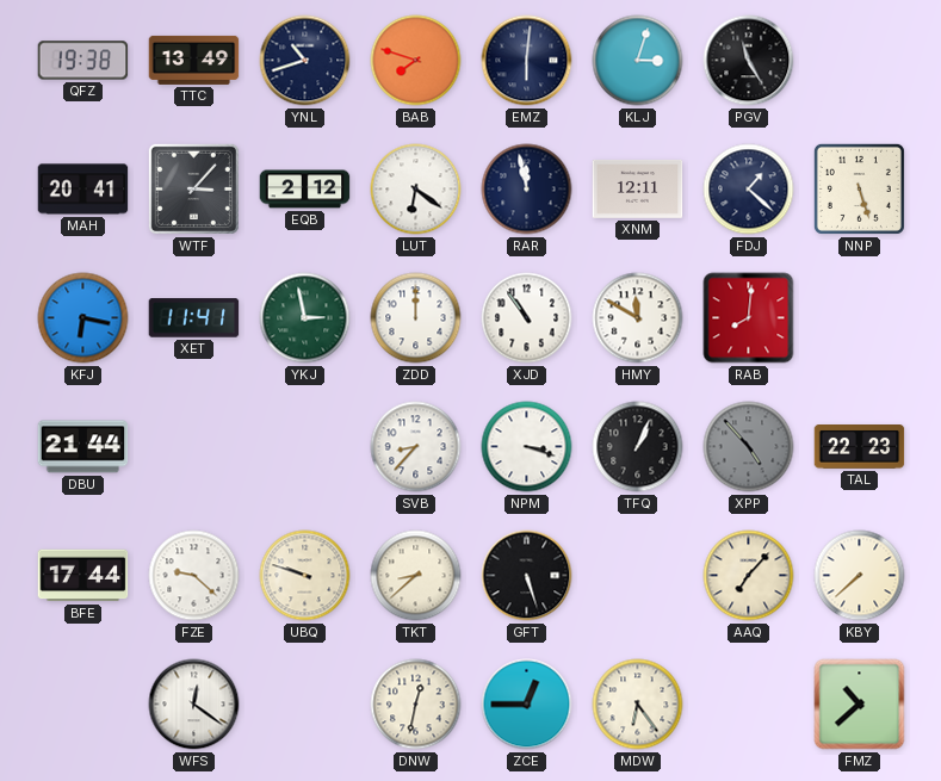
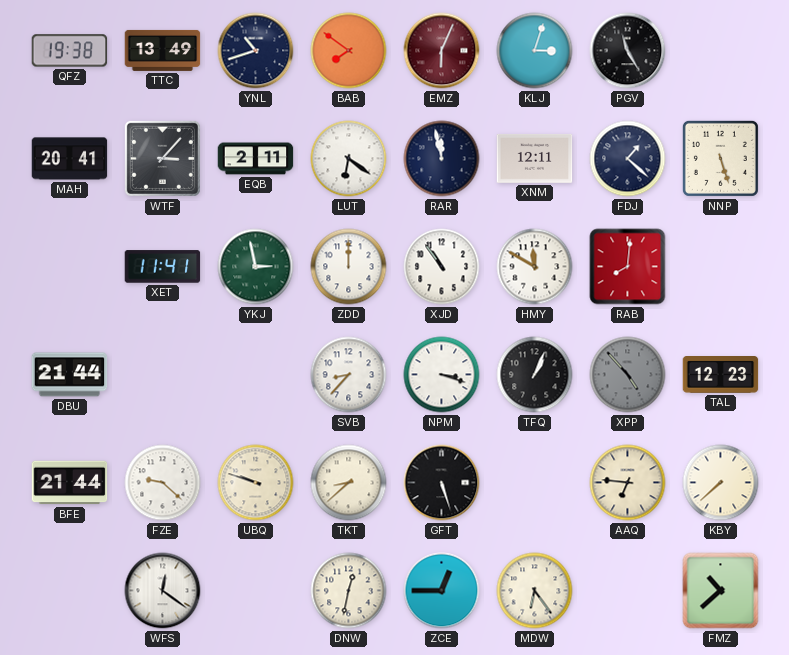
BAB: 7:48 -> 7:51
EMZ: 6:01 -> 6:04
EMZ dial: navy -> burgundy
EQB: 2:12 -> 2:11
KFJ: 6:17 -> none
TAL: 22:23 -> 12:23
BFE: 17:44 -> 21:44
AAQ: 7:07 -> 6:46
